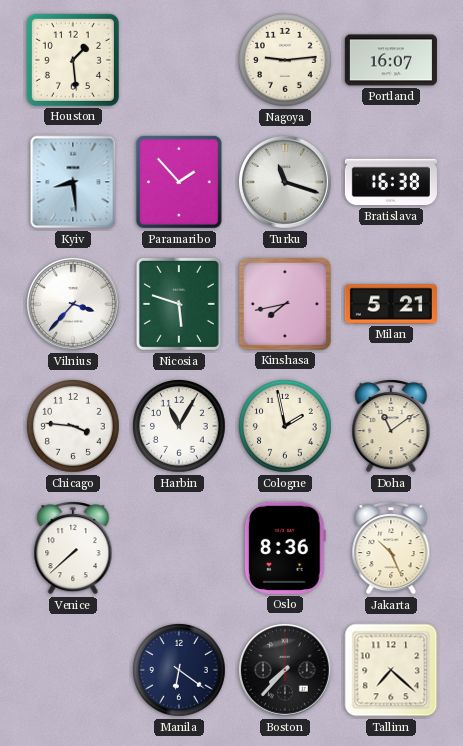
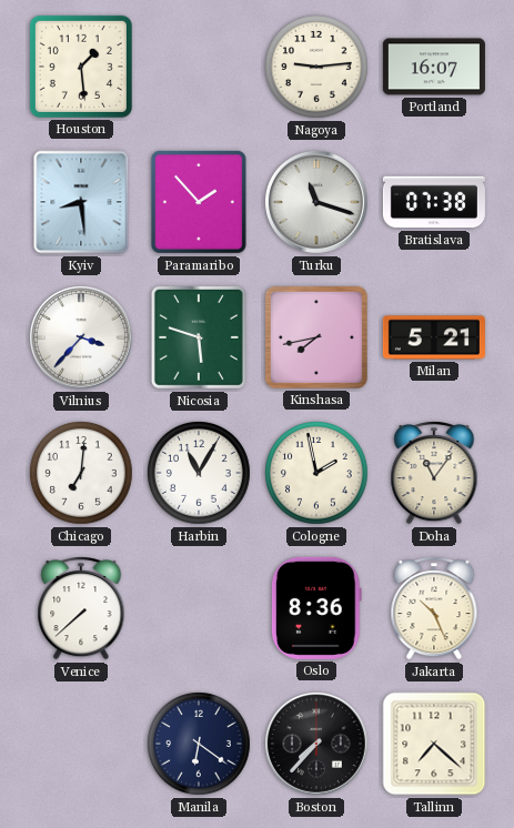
Bratislava: 16:38 -> 07:38
Chicago: 3:46 -> 7:01
Doha: 11:09 -> 11:06
